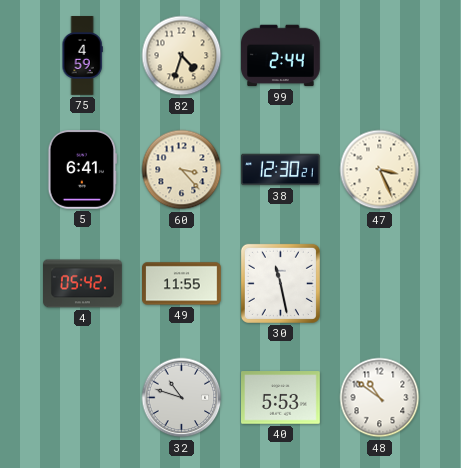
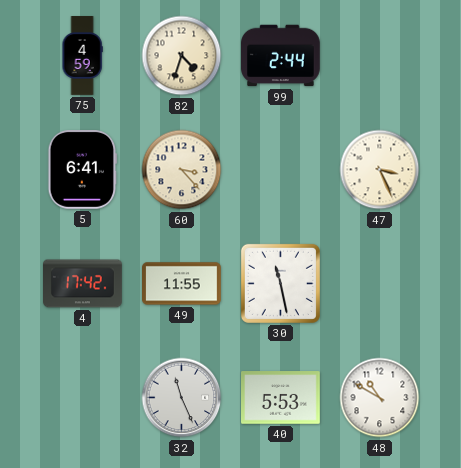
38: 12:30 -> none
4: 05:42 -> 17:42
32: 10:48 -> 11:26
48: 10:51 -> 10:50
